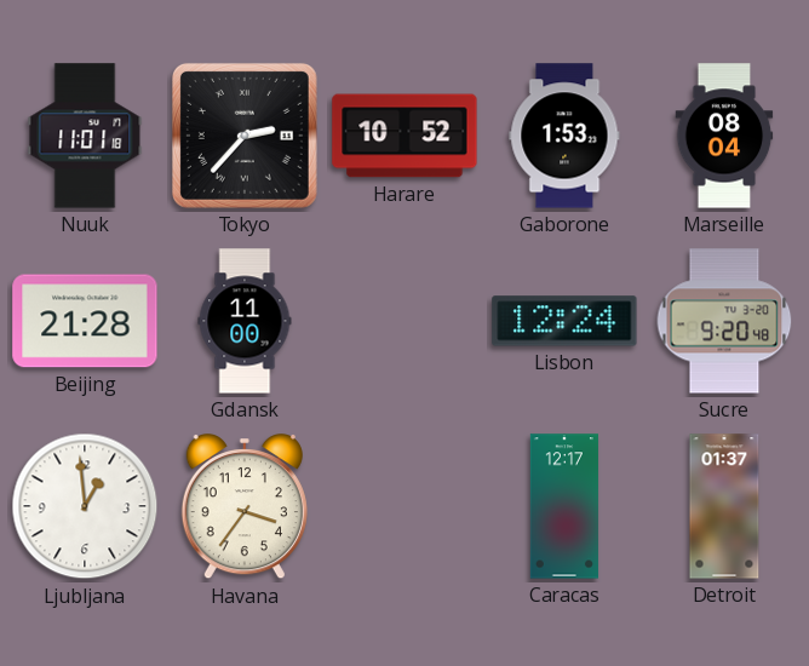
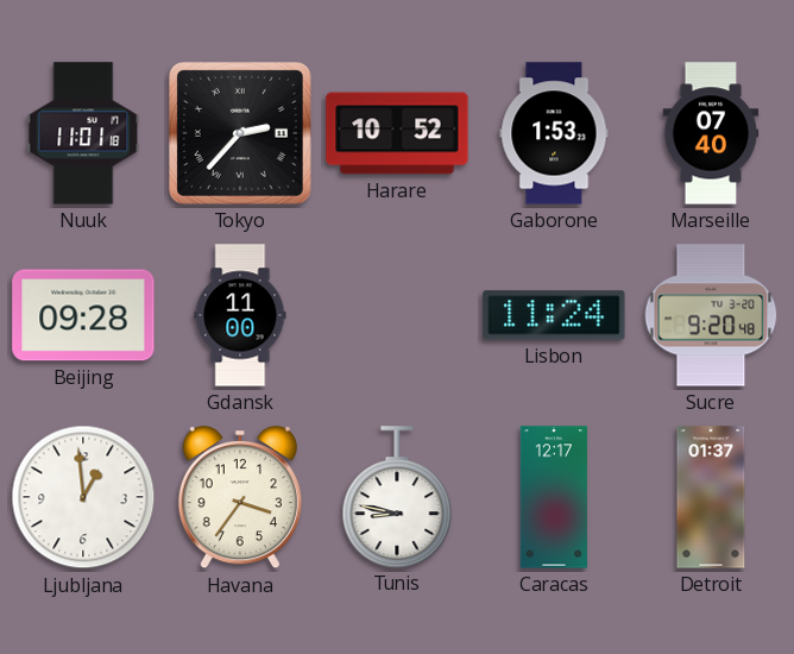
Marseille: 08:04 -> 07:40
Beijing: 21:28 -> 09:28
Lisbon: 12:24 -> 11:24
Tunis: none -> 8:47
